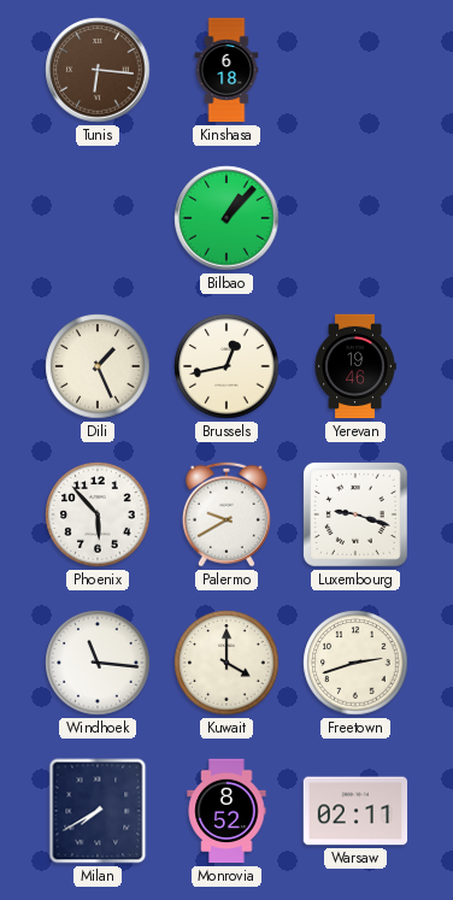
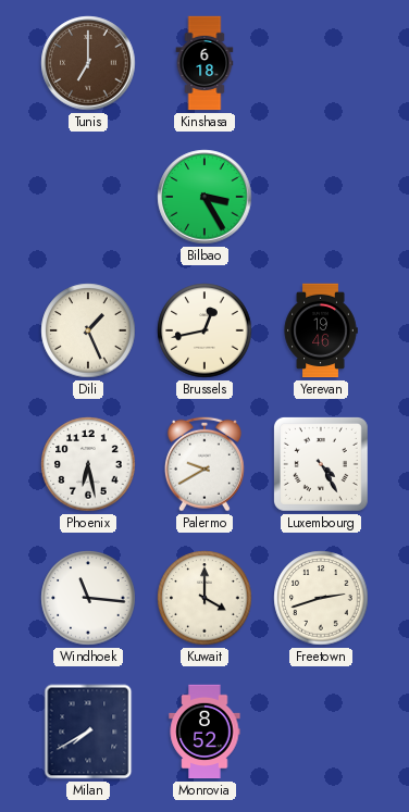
Tunis: 6:16 -> 7:00
Bilbao: 1:07 -> 3:25
Phoenix: 5:53 -> 6:28
Luxembourg: 9:18 -> 4:25
Warsaw: 02:11 -> none
